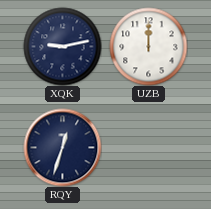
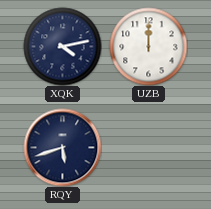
XQK: 9:13 -> 4:13
RQY: 12:33 -> 5:42
